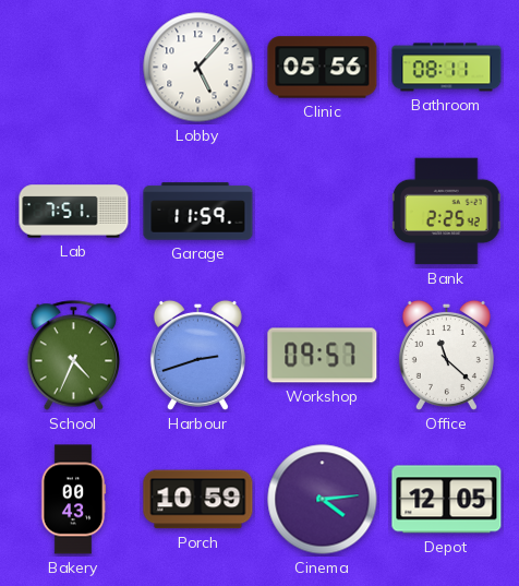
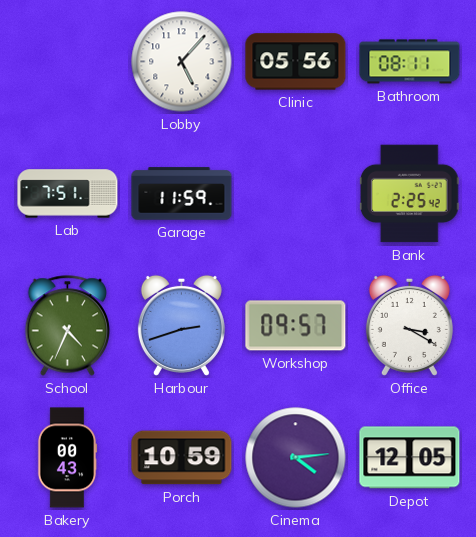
Office: 11:22 -> 3:20
